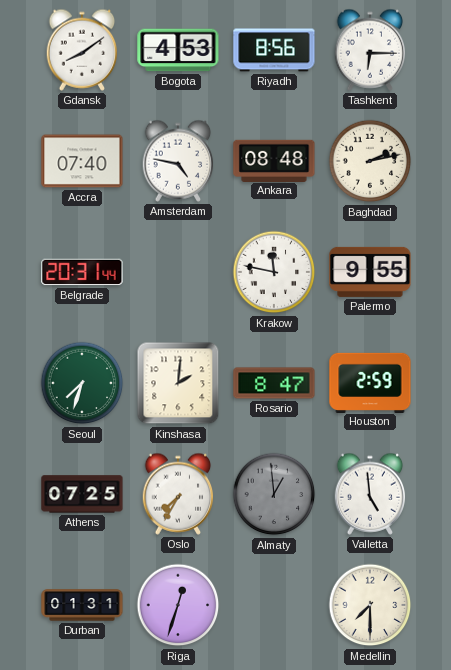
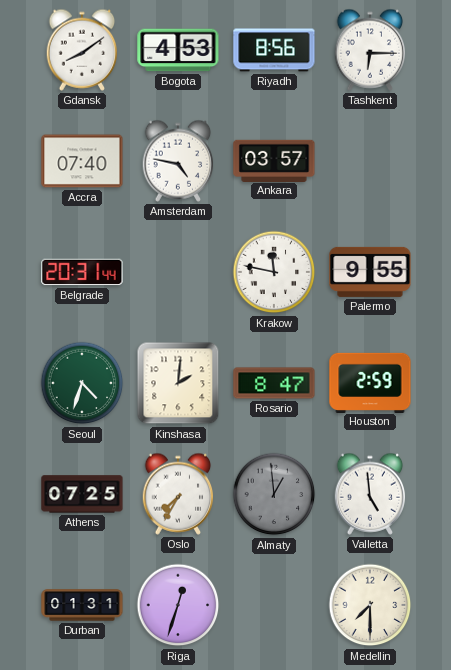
Ankara: 08:48 -> 03:57
Baghdad: 2:13 -> none
Seoul: 7:33 -> 4:33
